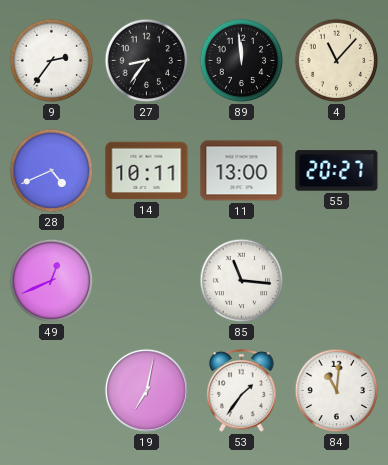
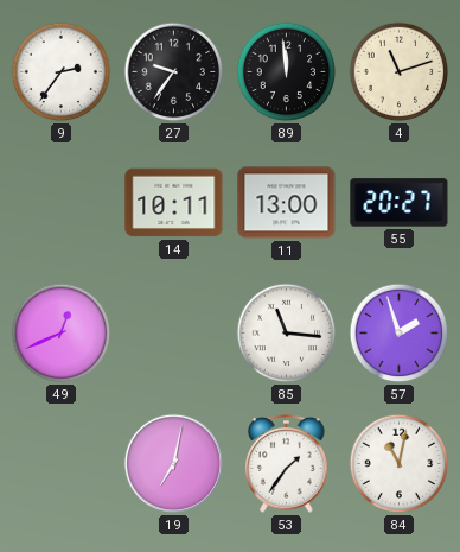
27: 8:36 -> 9:36
4: 11:07 -> 11:12
28: 4:41 -> none
57: none -> 1:57
84: 11:01 -> 11:02
